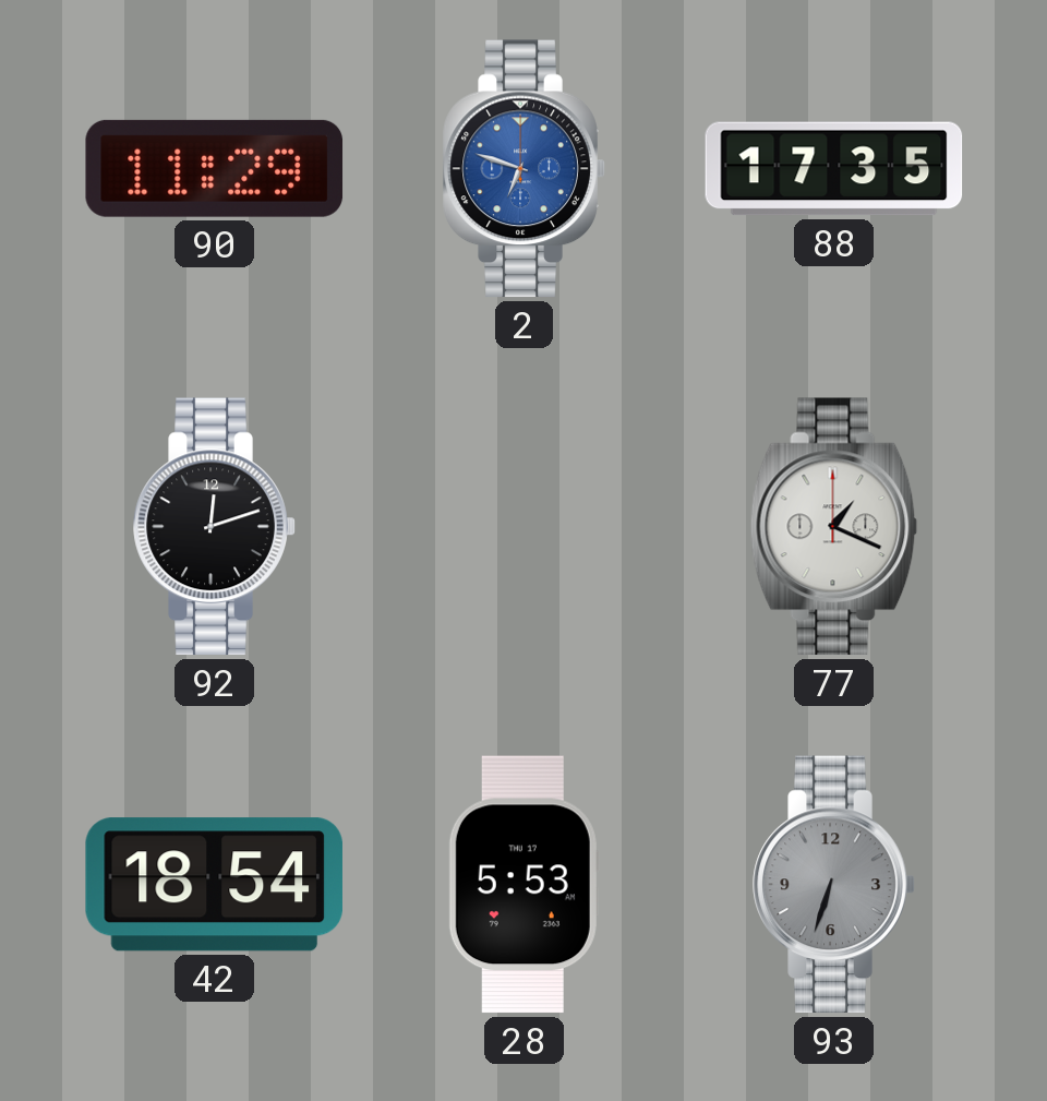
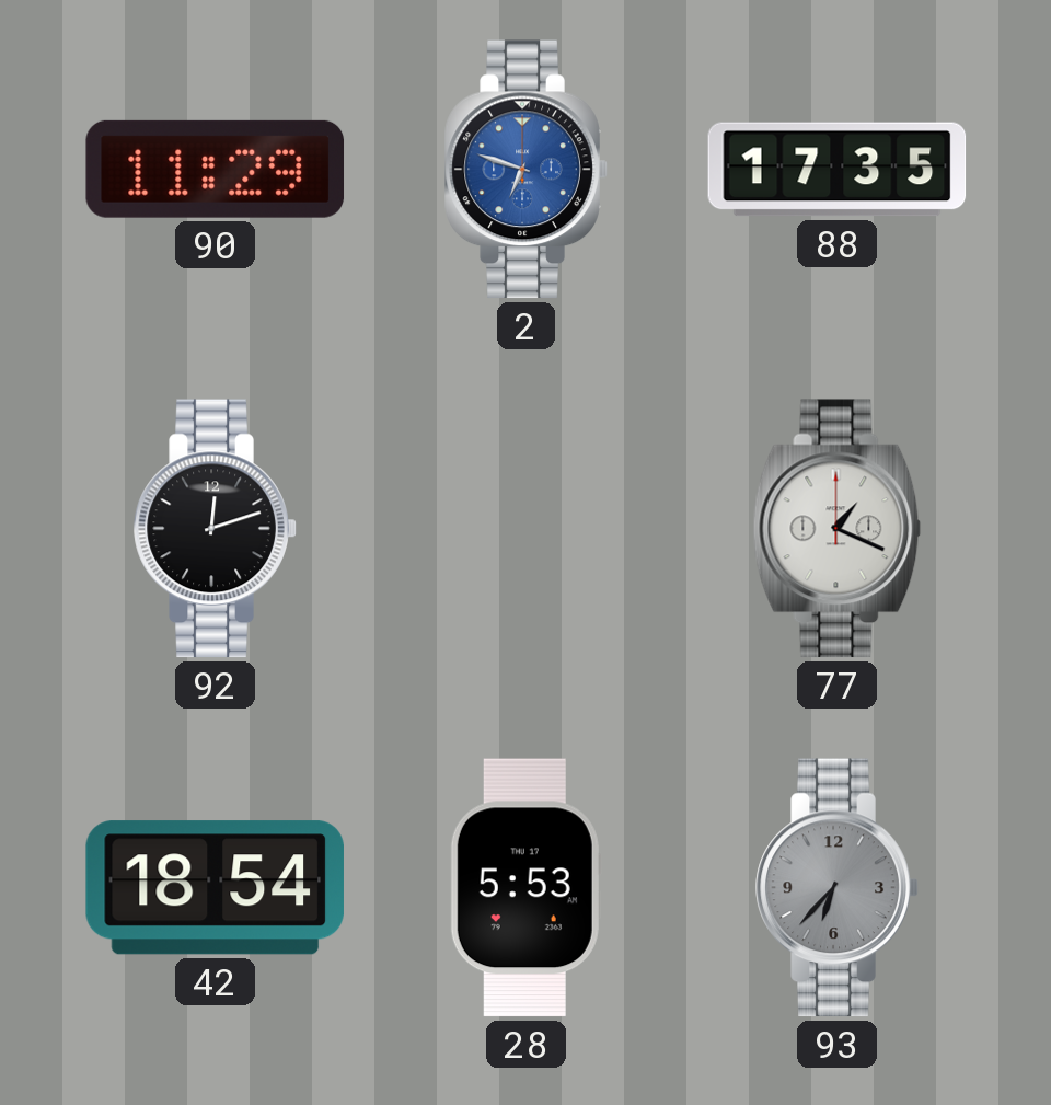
93: 6:33 -> 6:37
